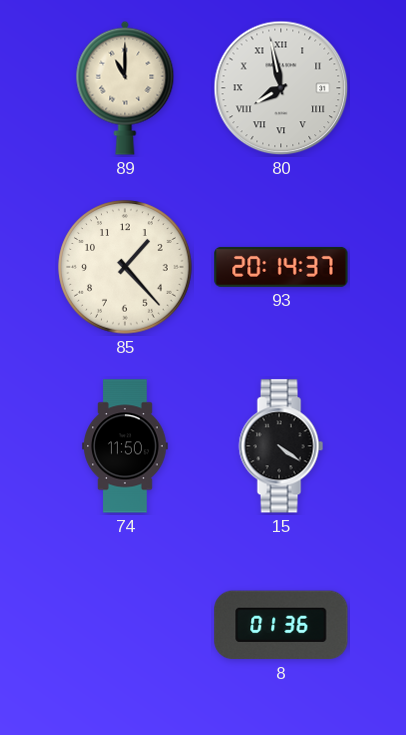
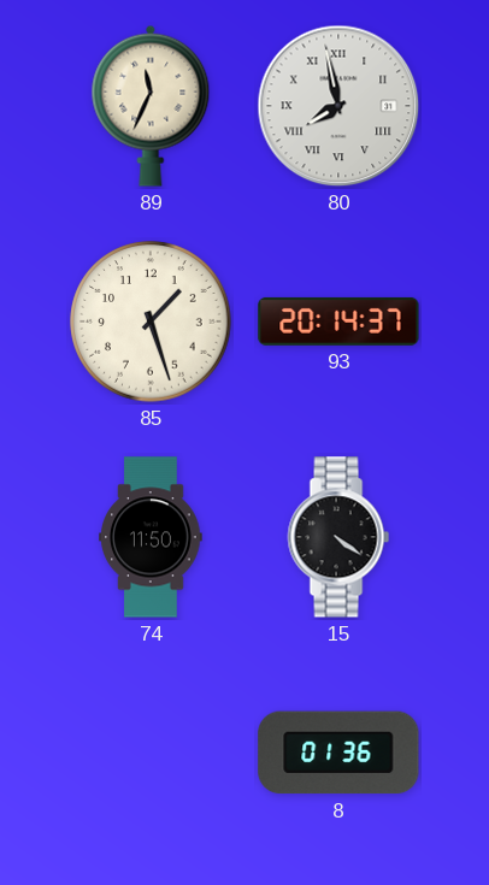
89: 11:00 -> 11:34
85: 1:23 -> 1:27
